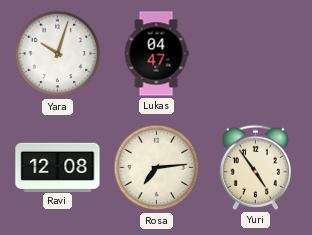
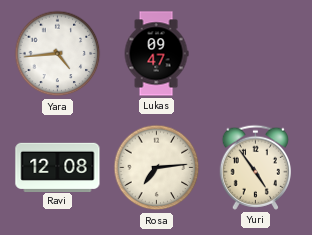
Yara: 10:03 -> 4:44
Lukas: 04:47 -> 09:47
